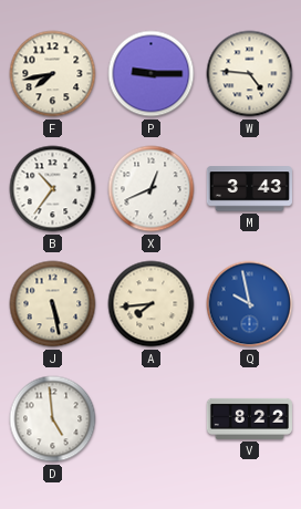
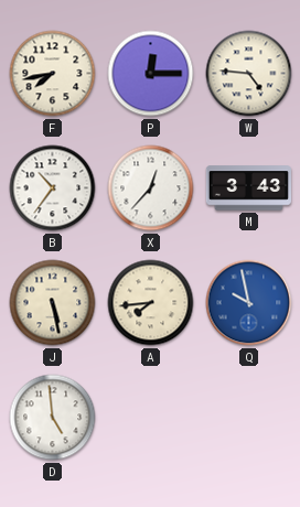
P: 9:15 -> 12:15
X: 12:41 -> 12:37
V: 8:22 -> none
